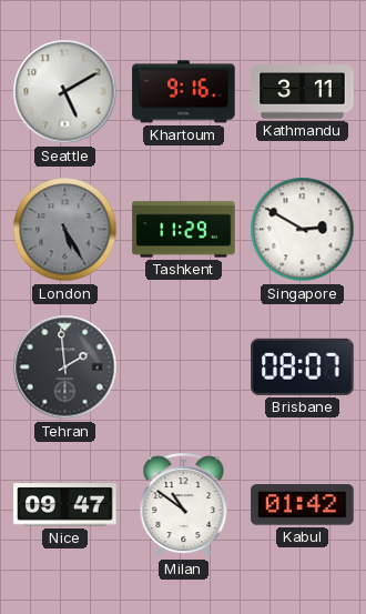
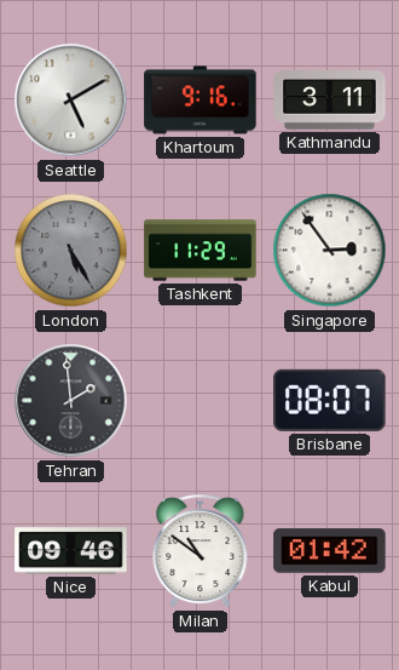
Singapore: 2:50 -> 2:54
Nice: 09:47 -> 09:46
